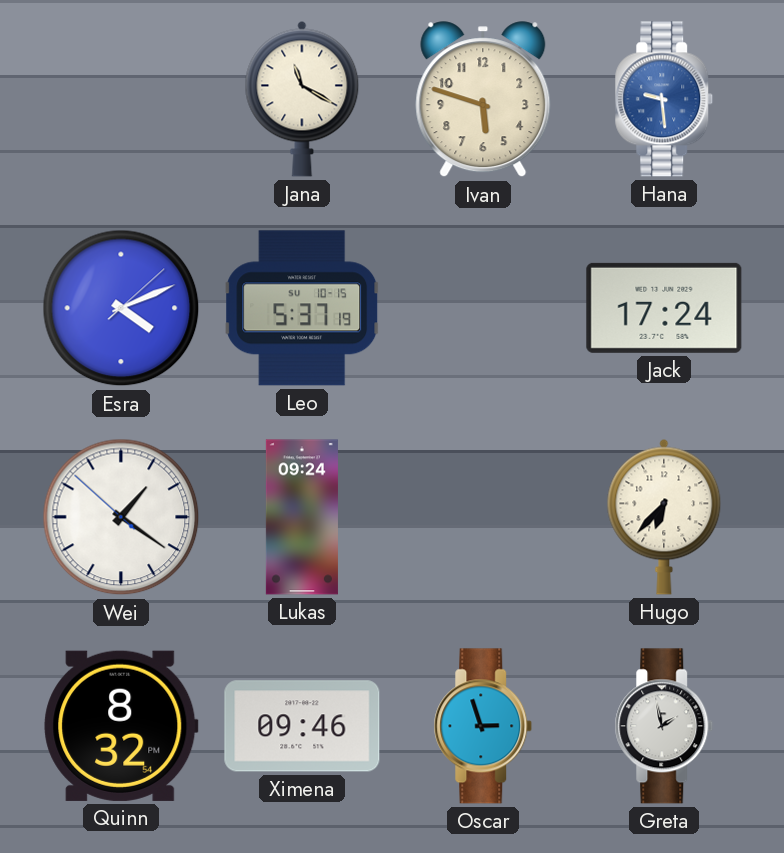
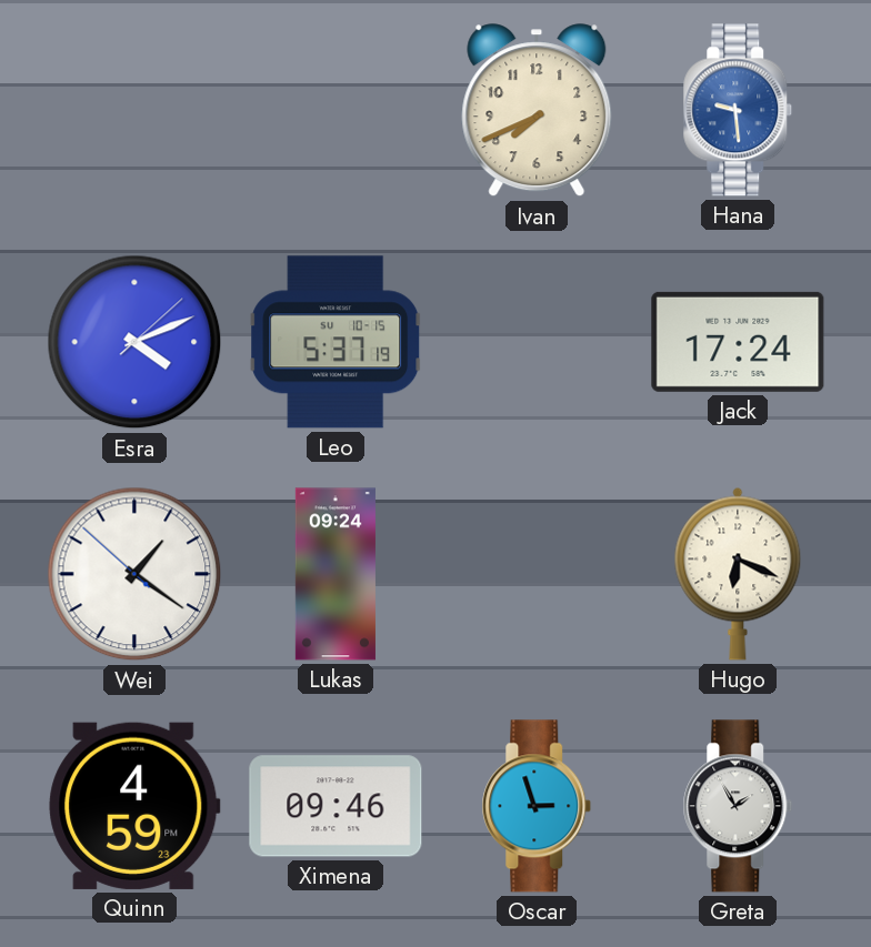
Jana: 11:20 -> none
Ivan: 5:48 -> 7:41
Hugo: 6:37 -> 6:19
Quinn: 8:32 -> 4:59
Greta: 1:58 -> 1:55
